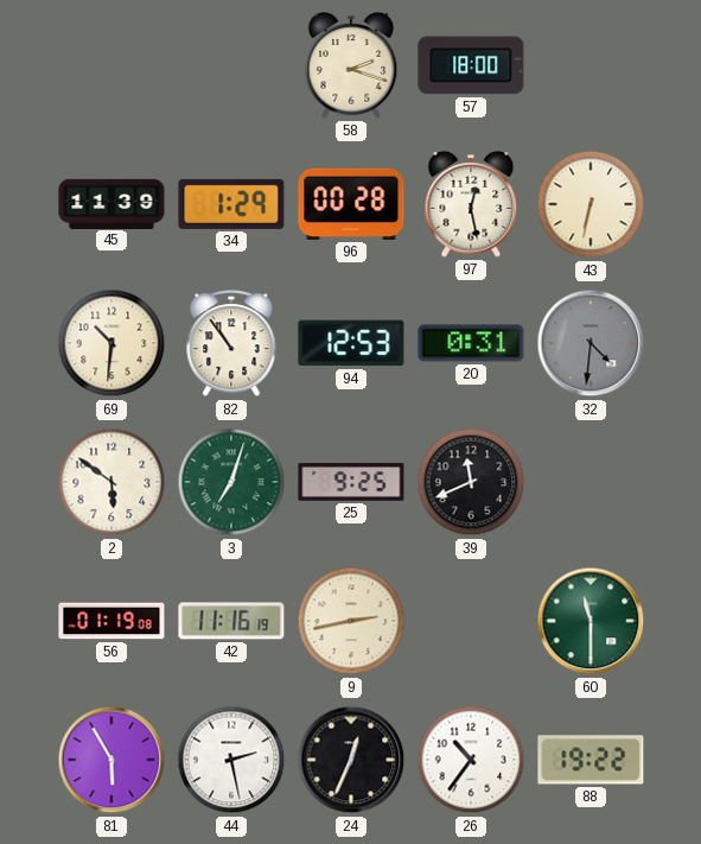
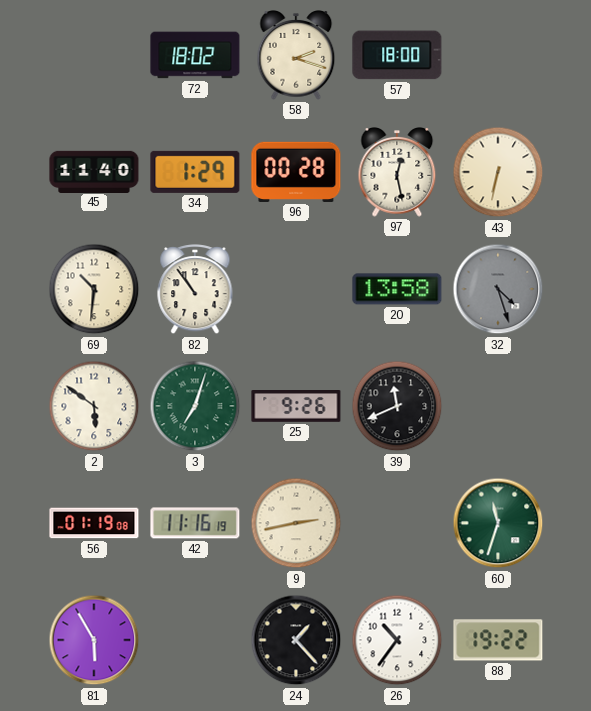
72: none -> 18:02
45: 11:39 -> 11:40
94: 12:53 -> none
20: 0:31 -> 13:58
32: 4:31 -> 4:27
25: 9:25 -> 9:26
60: 11:30 -> 11:33
44: 2:28 -> none
24: 12:34 -> 1:23
